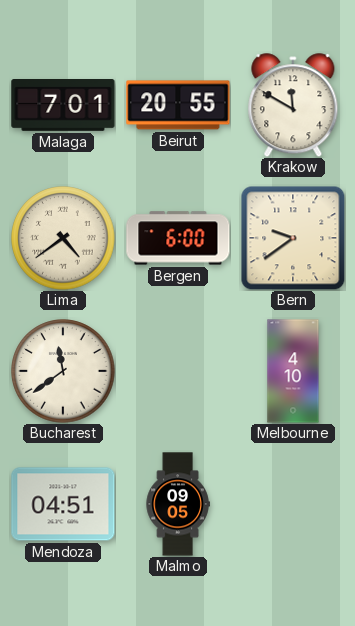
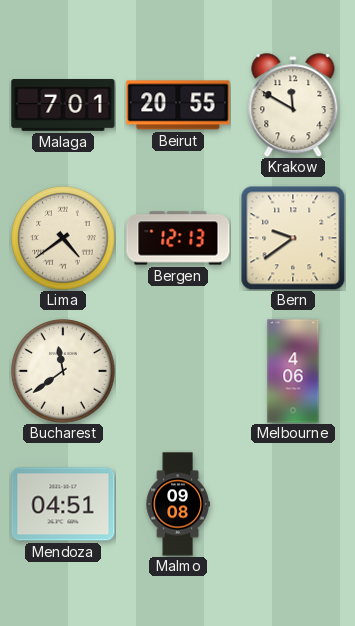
Bergen: 6:00 -> 12:13
Melbourne: 4:10 -> 4:06
Malmo: 09:05 -> 09:08
